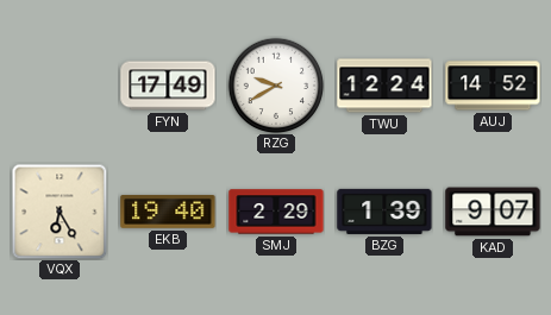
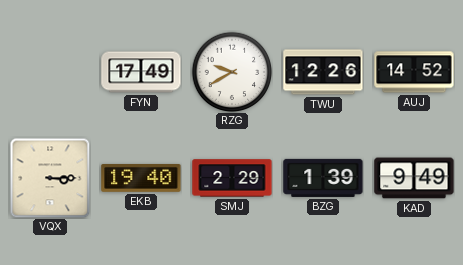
TWU: 12:24 -> 12:26
VQX: 6:25 -> 3:15
KAD: 9:07 -> 9:49
